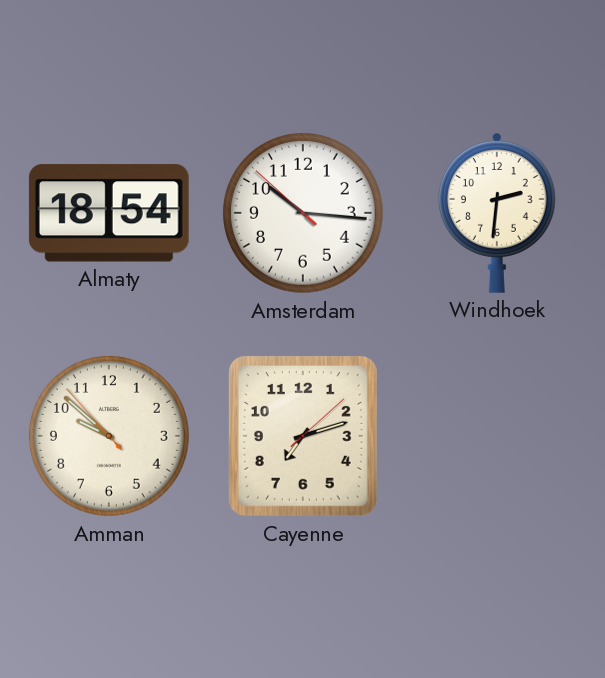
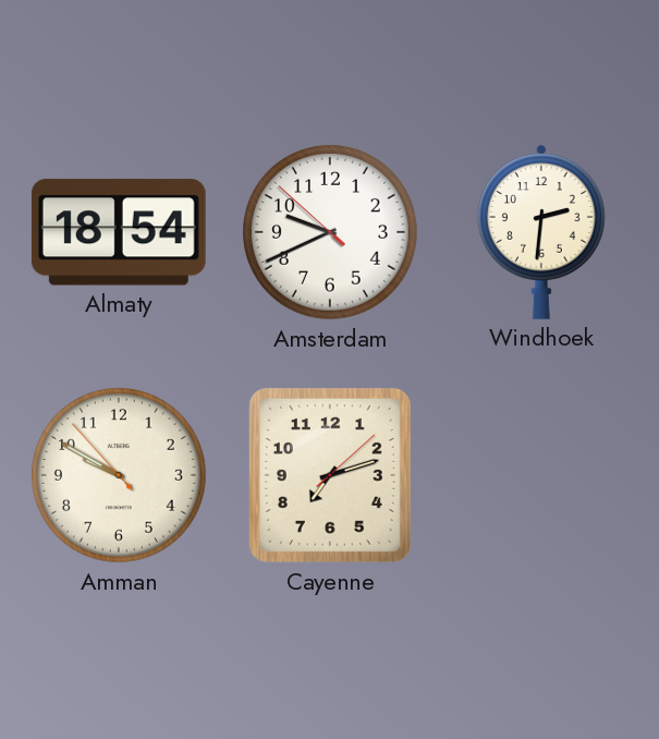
Amsterdam: 10:15 -> 9:40
Amman: 9:51 -> 9:49
